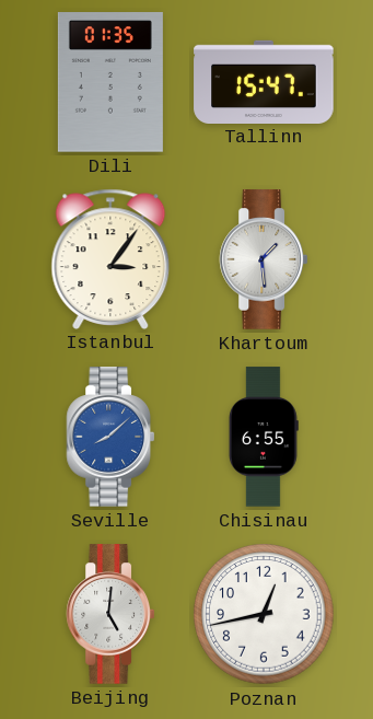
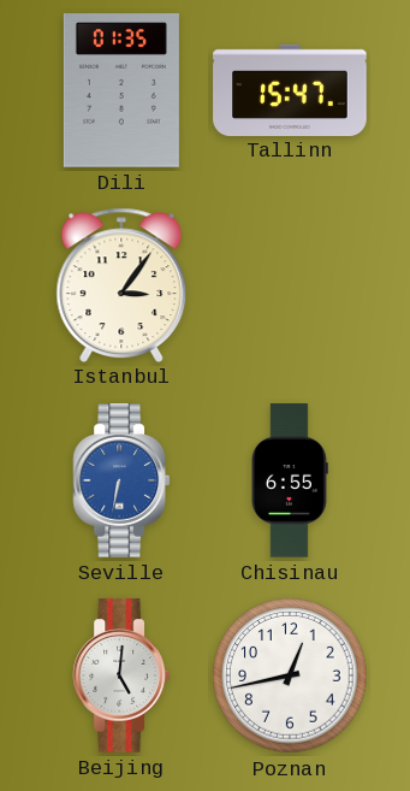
Khartoum: 1:29 -> none
Seville: 8:08 -> 6:32
